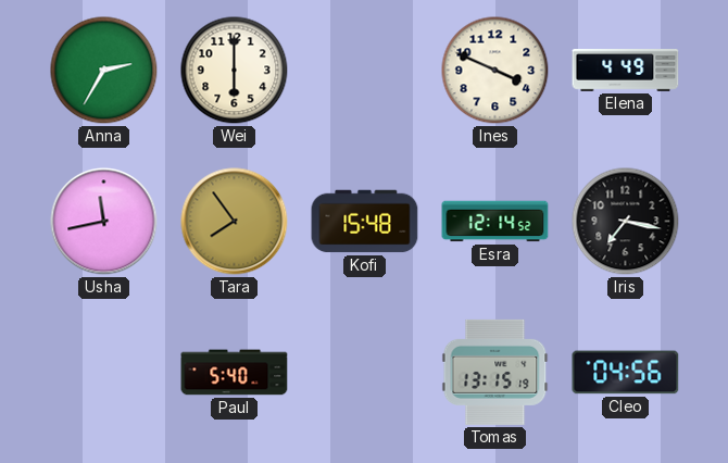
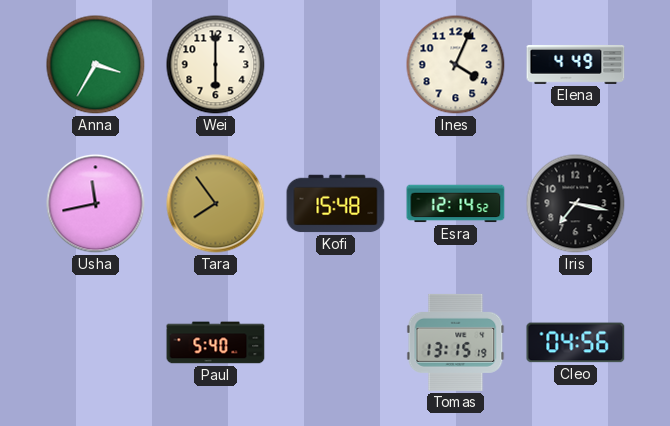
Anna: 2:35 -> 3:35
Ines: 3:49 -> 4:04
